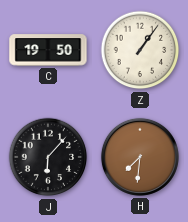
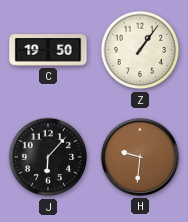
H: 7:31 -> 9:31
